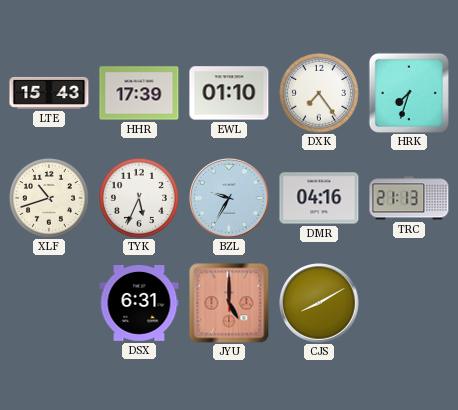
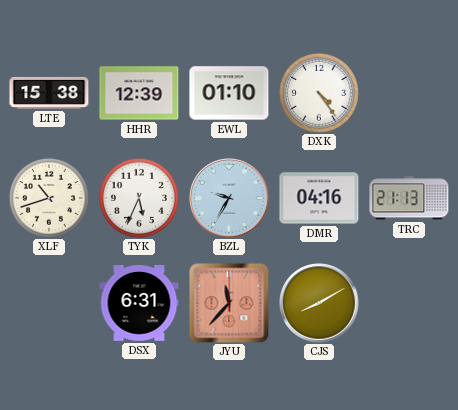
LTE: 15:43 -> 15:38
HHR: 17:39 -> 12:39
DXK: 7:24 -> 4:24
HRK: 7:33 -> none
JYU: 5:00 -> 11:37
